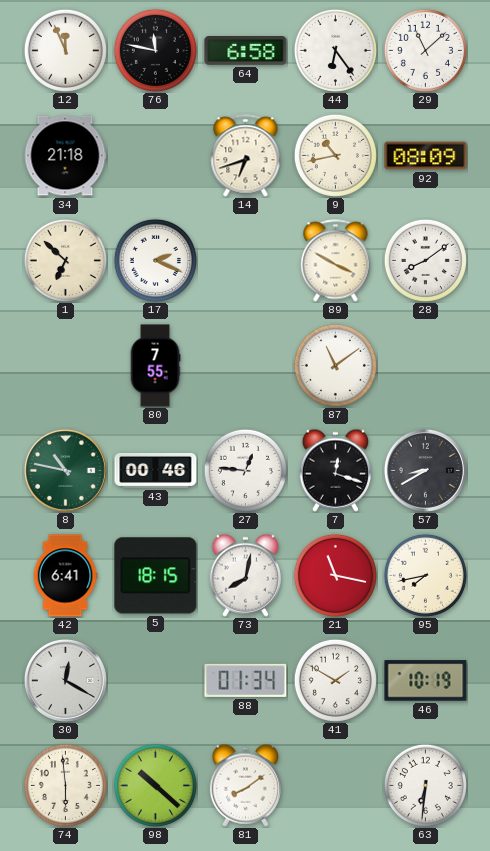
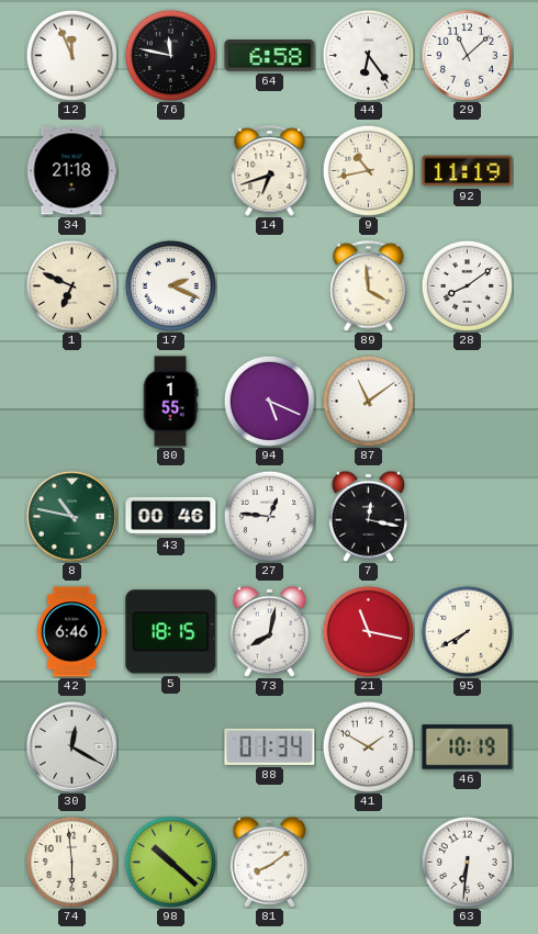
92: 08:09 -> 11:19
1: 6:52 -> 6:49
89: 3:50 -> 3:59
80: 7:55 -> 1:55
94: none -> 5:19
7: 12:18 -> 12:17
57: 8:40 -> none
42: 6:41 -> 6:46
95: 7:43 -> 7:40
